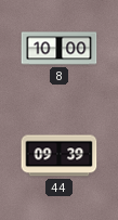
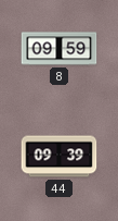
8: 10:00 -> 09:59
